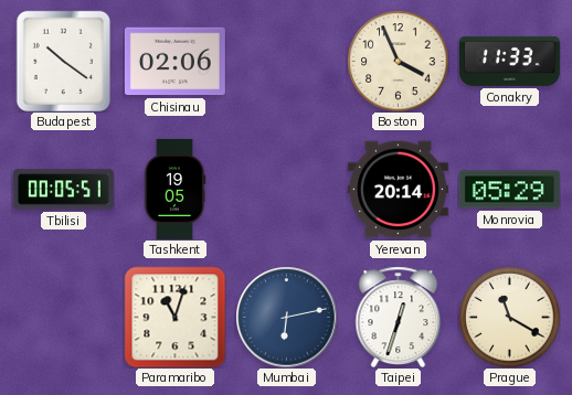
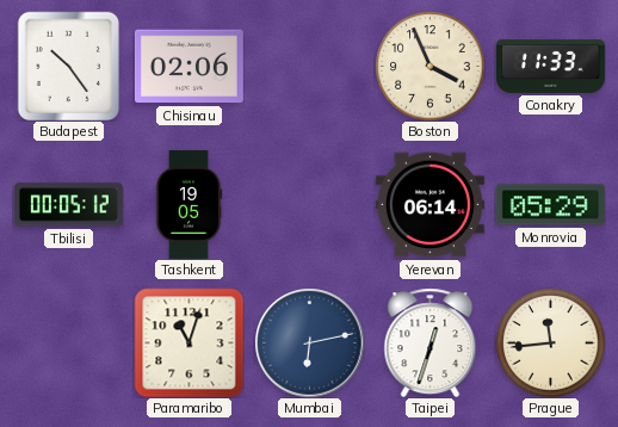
Budapest: 10:21 -> 10:24
Tbilisi: 00:05:51 -> 00:05:12
Yerevan: 20:14 -> 06:14
Prague: 11:20 -> 11:44
